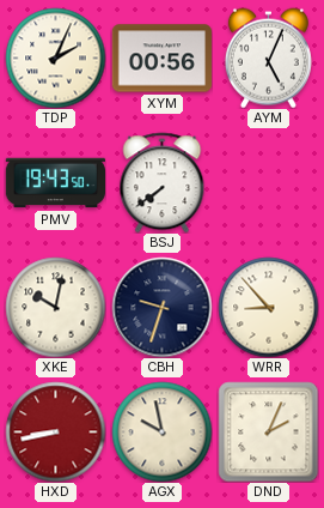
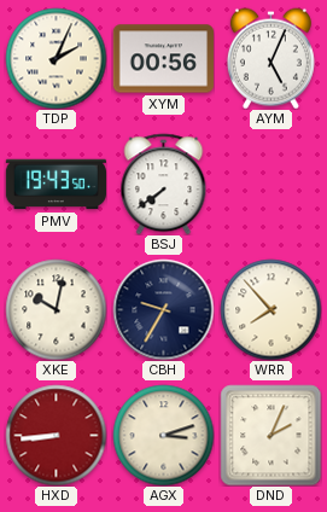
CBH: 9:33 -> 9:35
WRR: 8:53 -> 7:53
HXD: 8:43 -> 8:44
AGX: 9:58 -> 3:12
